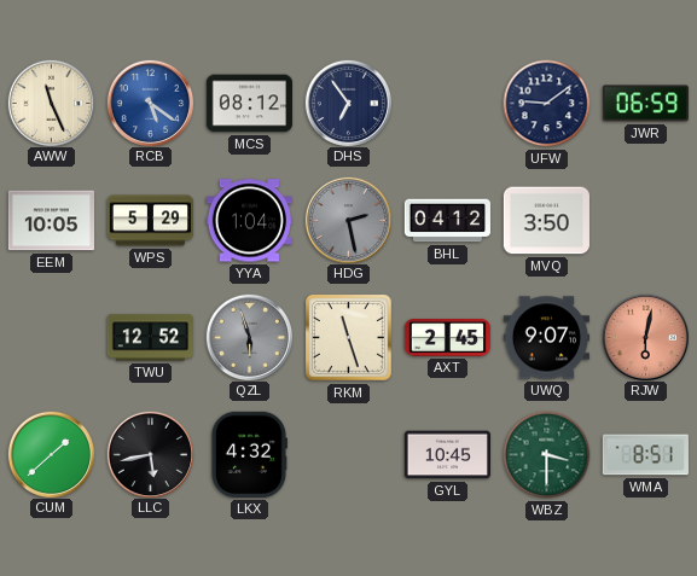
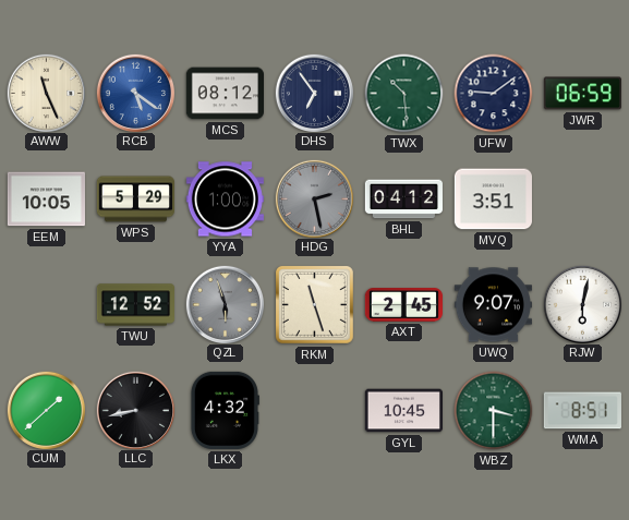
TWX: none -> 10:29
YYA: 1:04 -> 1:00
MVQ: 3:50 -> 3:51
RJW dial: salmon -> white
LLC: 5:43 -> 8:43
